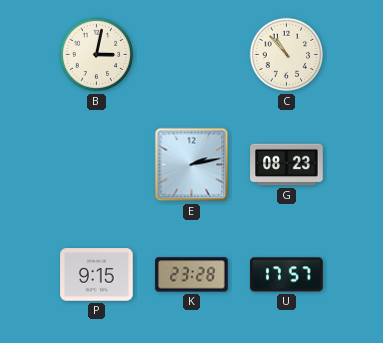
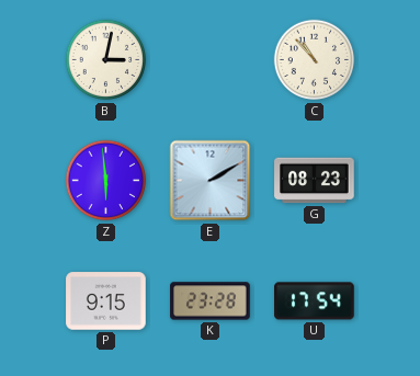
Z: none -> 5:59
E: 2:13 -> 2:10
U: 17:57 -> 17:54
